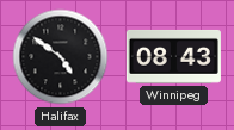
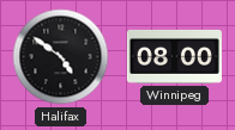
Winnipeg: 08:43 -> 08:00
